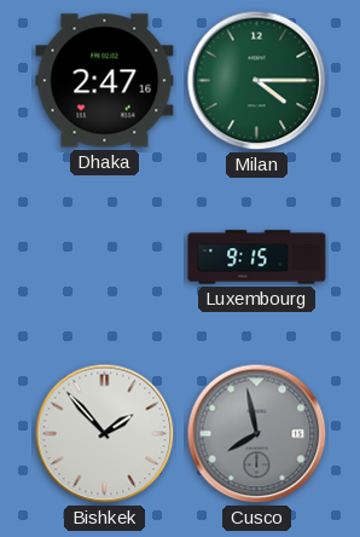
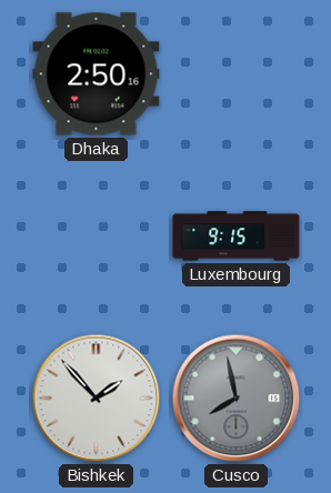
Dhaka: 2:47 -> 2:50
Milan: 4:15 -> none
